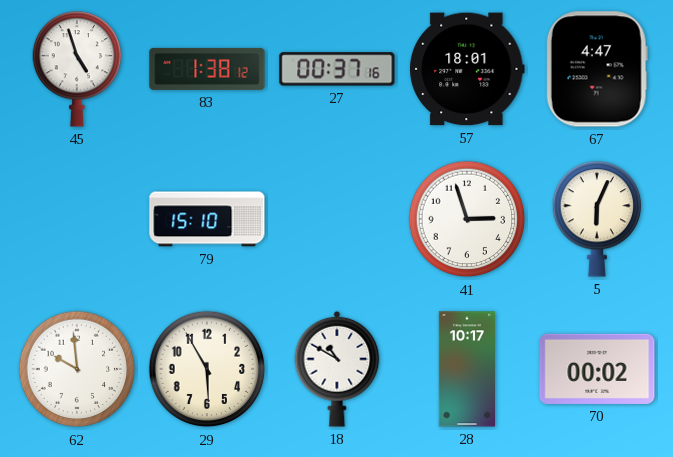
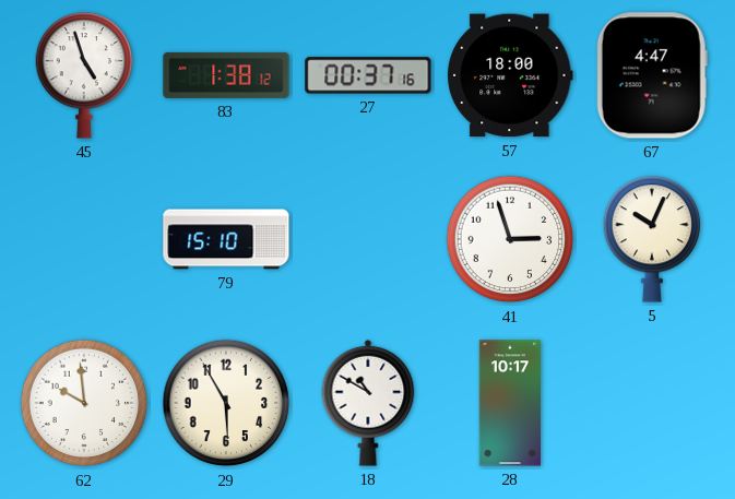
57: 18:01 -> 18:00
5: 6:04 -> 10:04
70: 00:02 -> none
